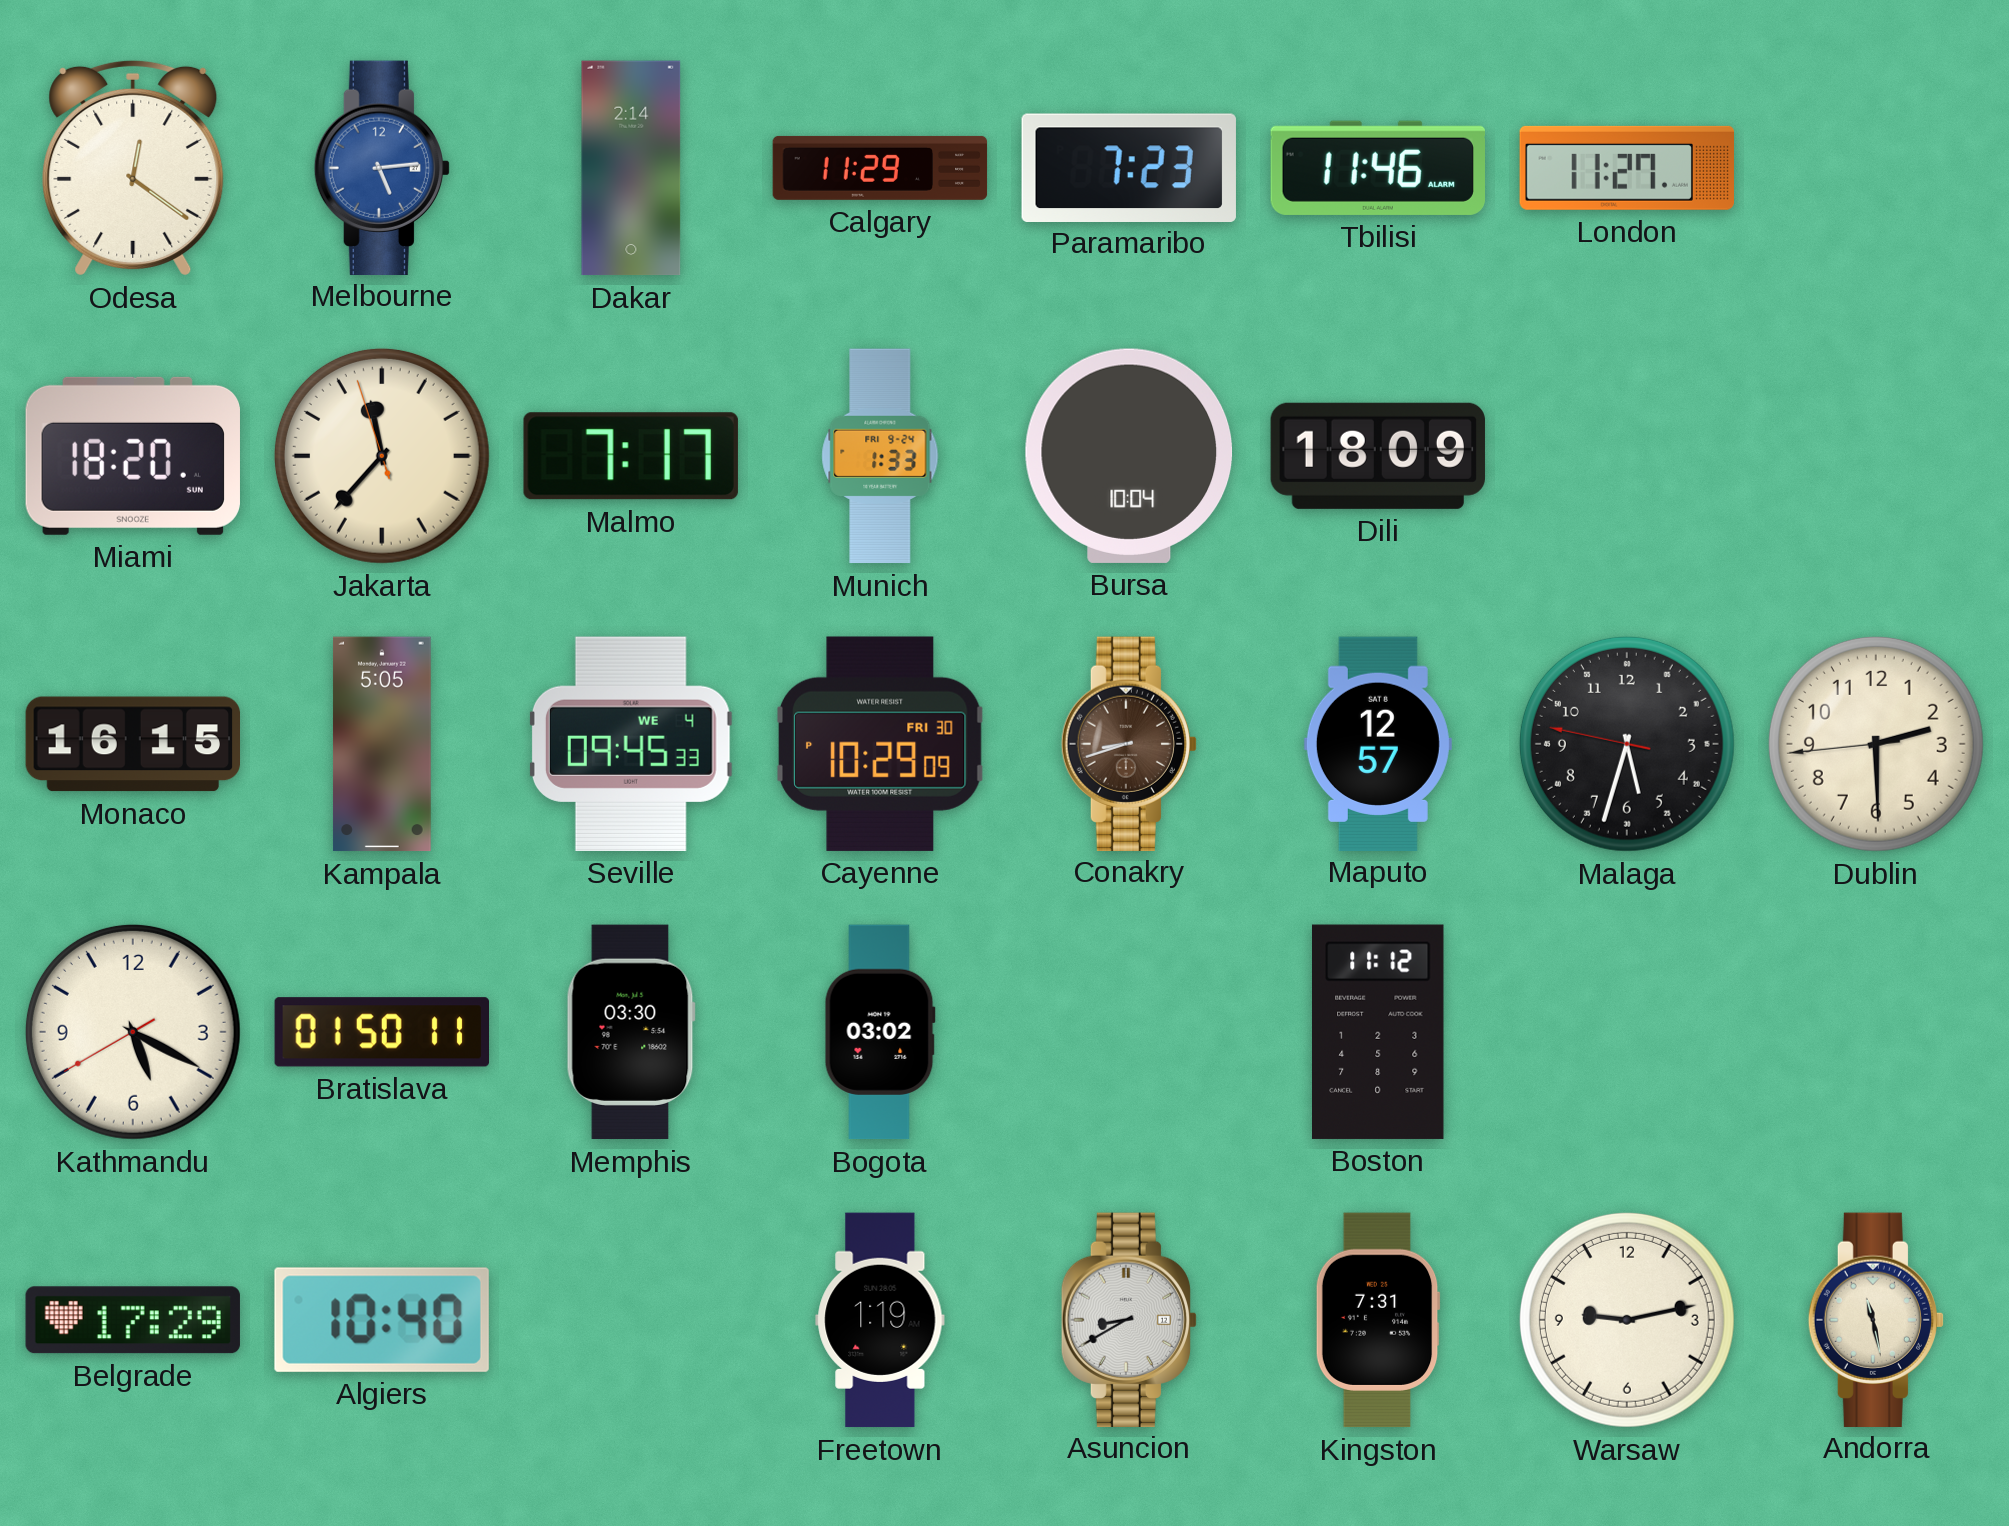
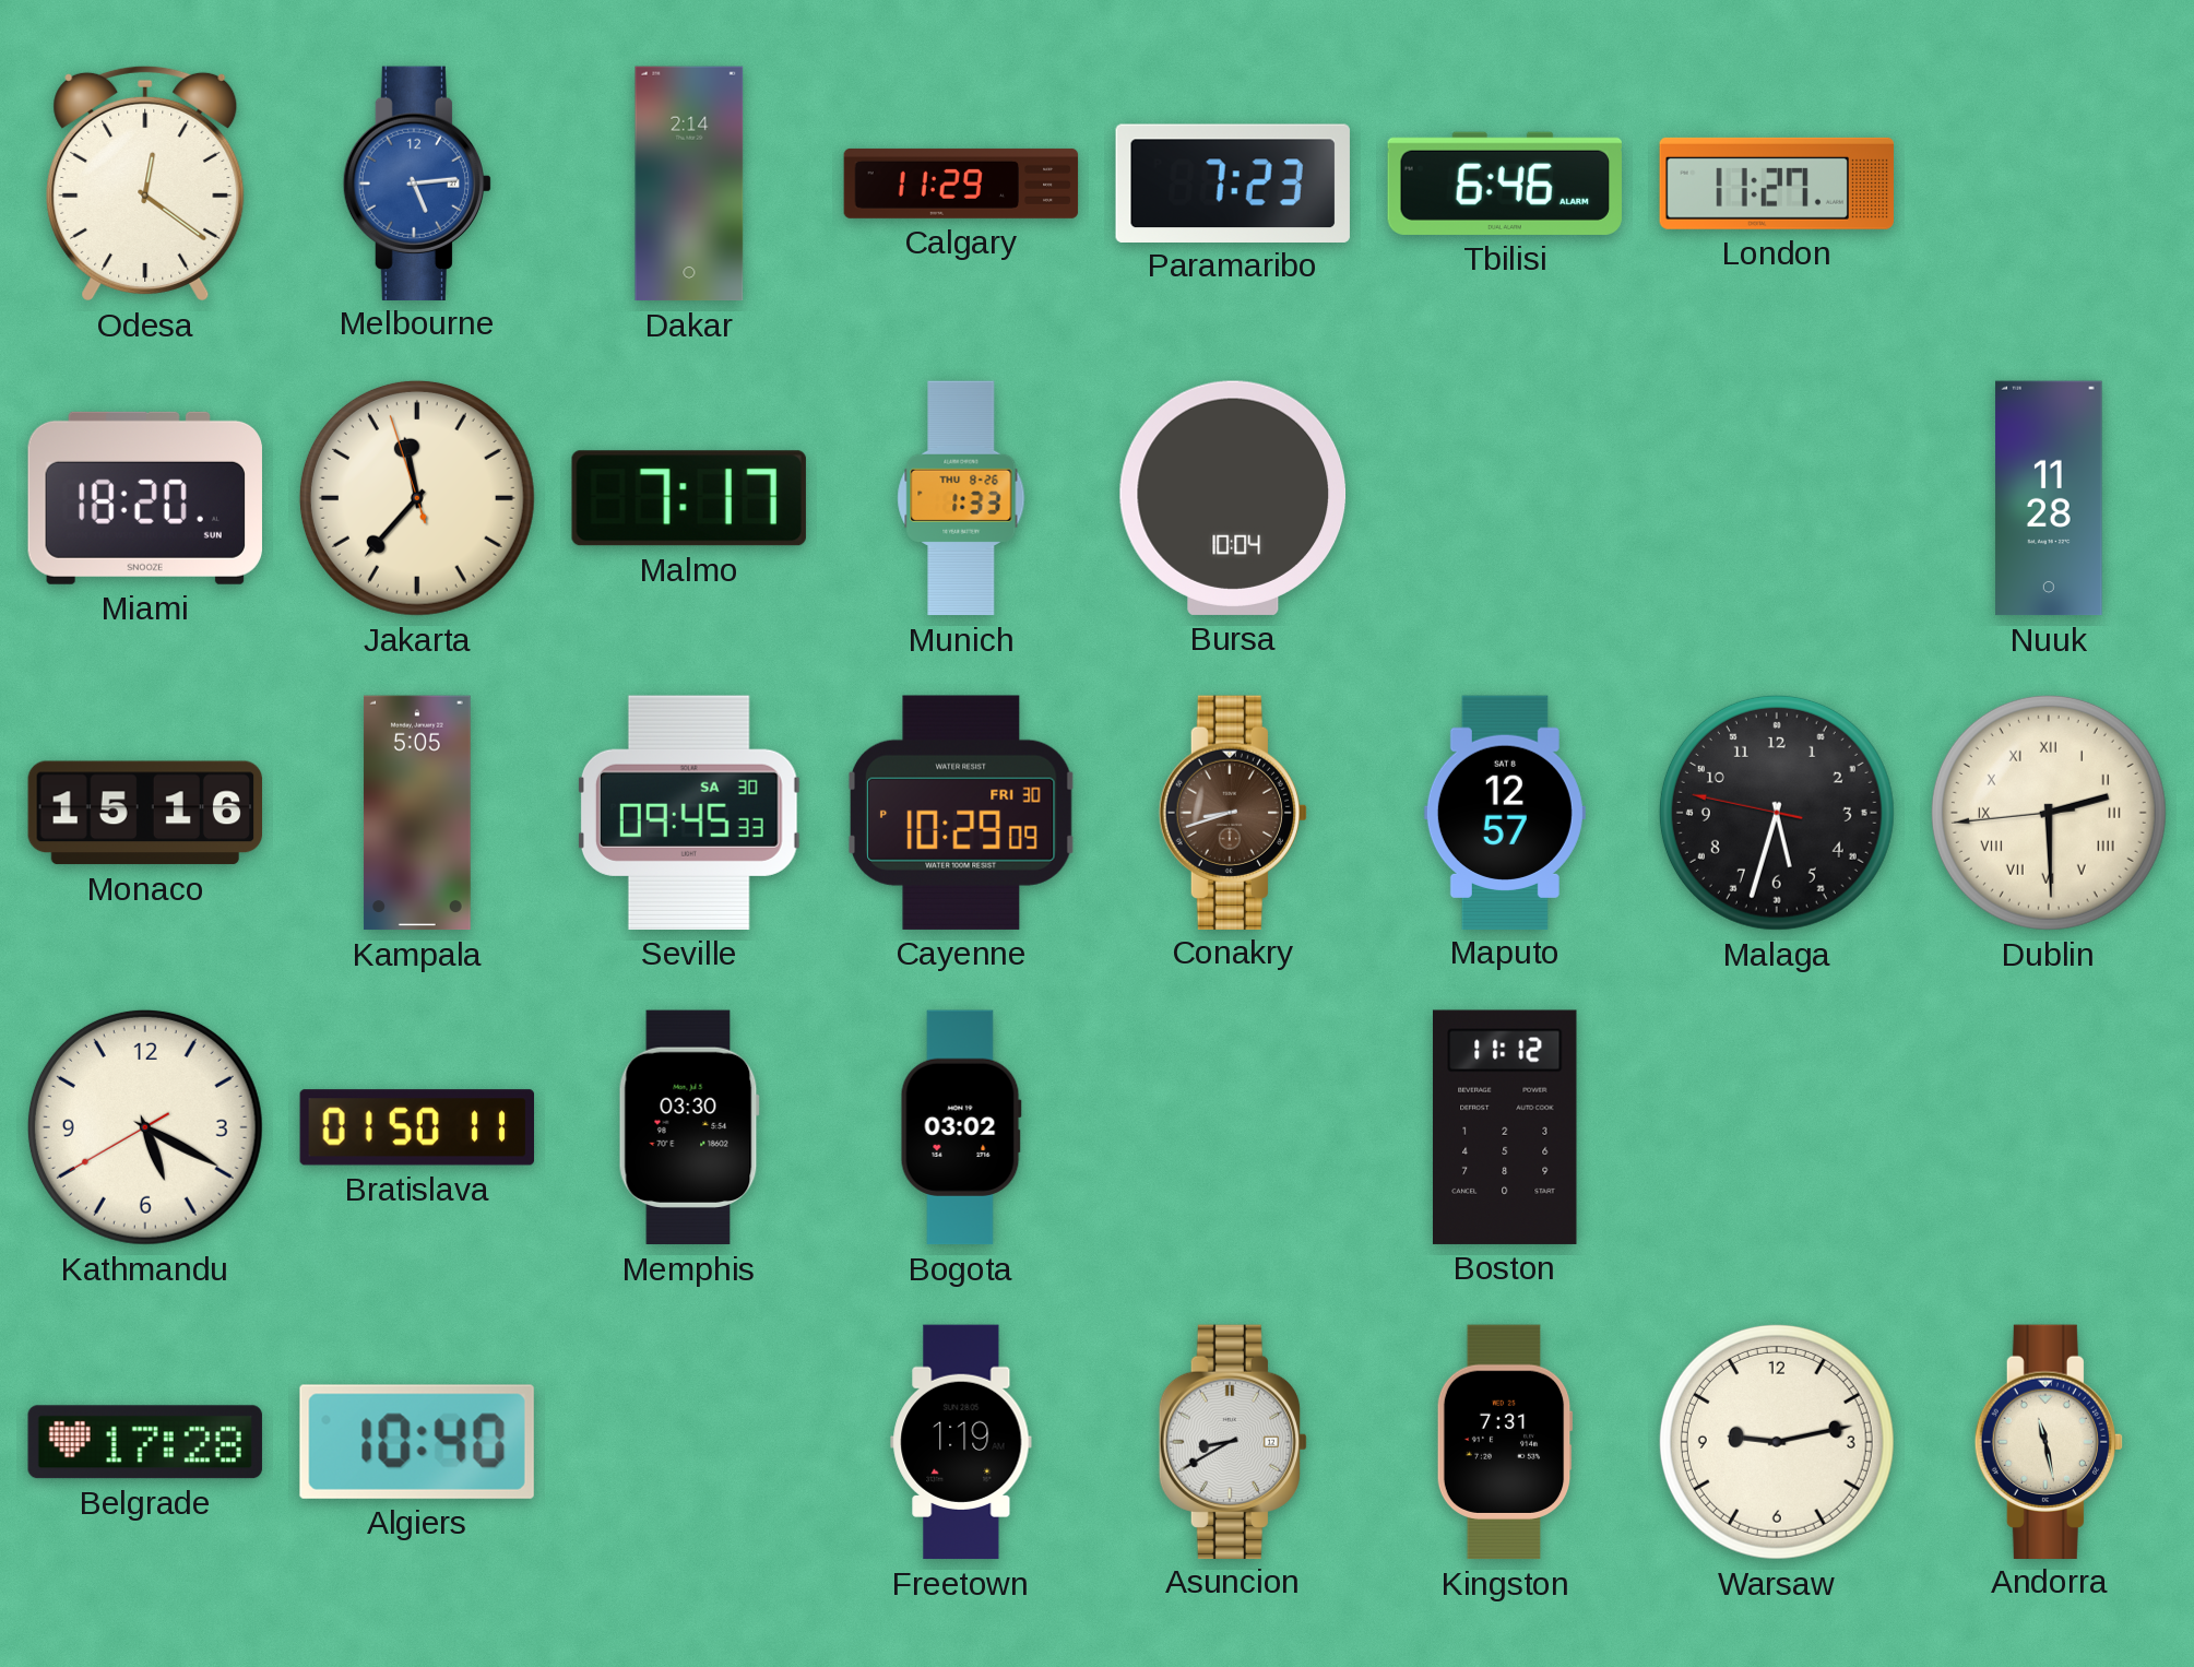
Tbilisi: 11:46 -> 6:46
Munich date: FRI 9-24 -> THU 8-26
Dili: 18:09 -> none
Nuuk: none -> 11:28
Monaco: 16:15 -> 15:16
Seville date: WE 4 -> SA 30
Dublin numerals: Arabic -> Roman
Belgrade: 17:29 -> 17:28
